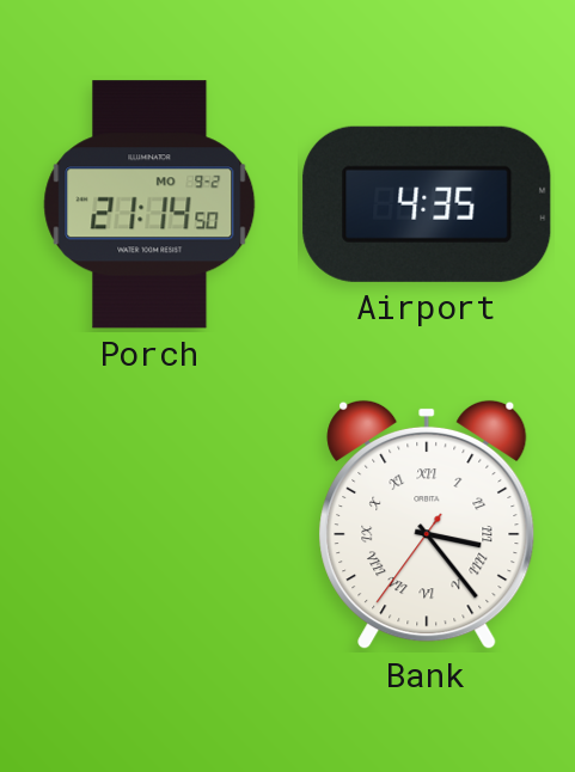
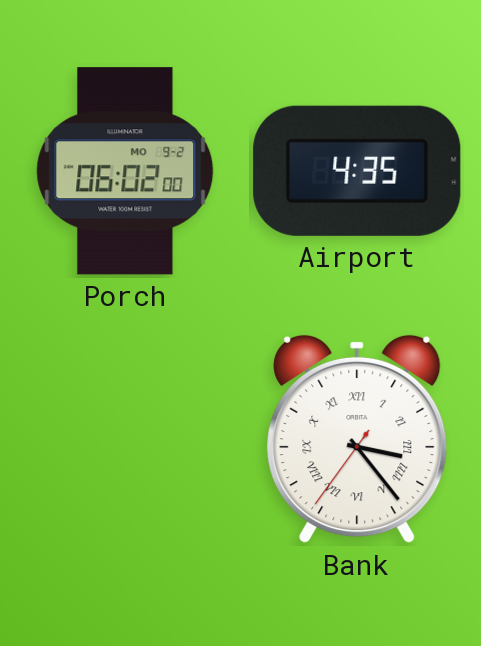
Porch: 21:14 -> 06:02
